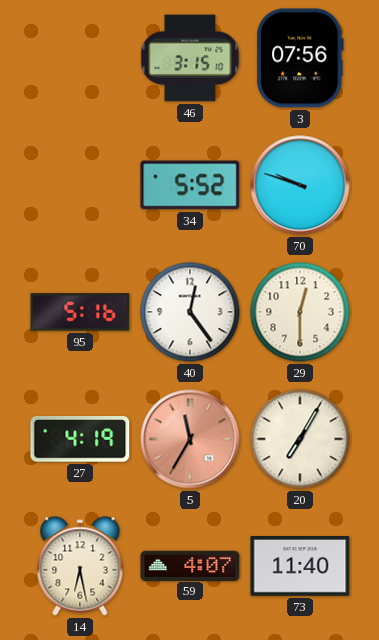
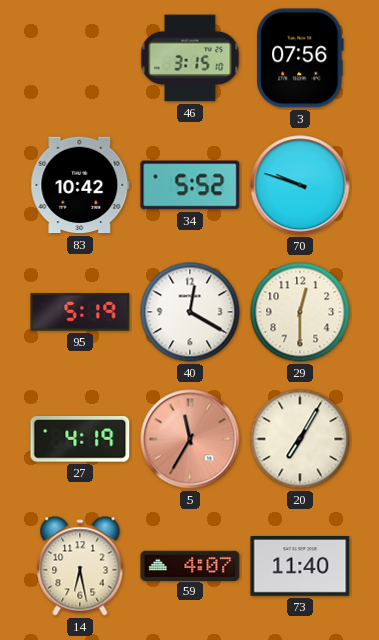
83: none -> 10:42
95: 5:16 -> 5:19
40: 12:24 -> 12:20
